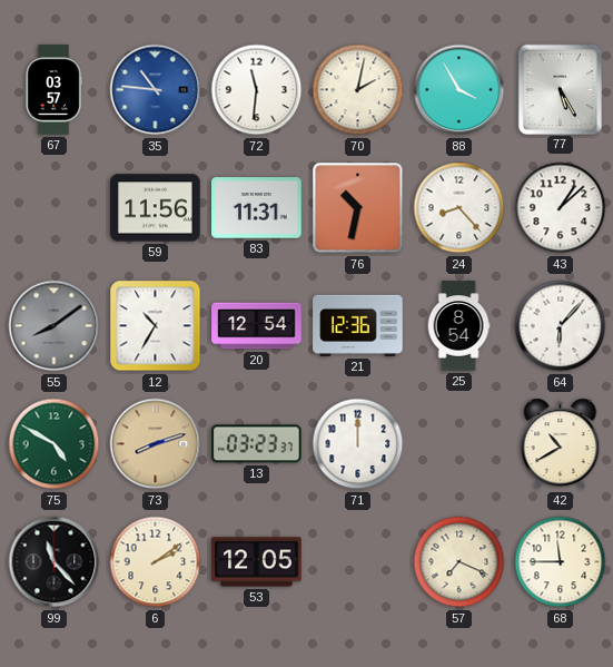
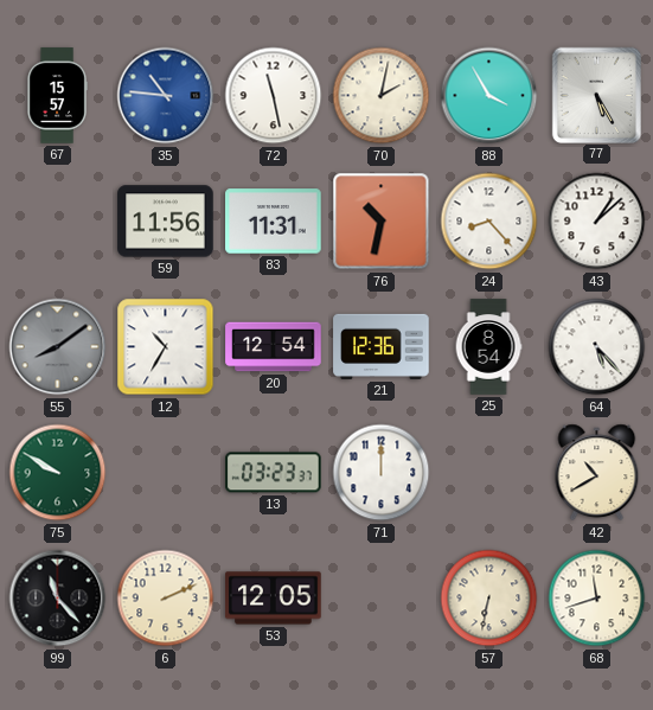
67: 03:57 -> 15:57
72: 11:31 -> 11:28
64: 6:07 -> 5:23
75: 4:50 -> 9:50
73: 8:12 -> none
6: 2:09 -> 2:11
57: 7:19 -> 6:32
68: 11:45 -> 11:42
